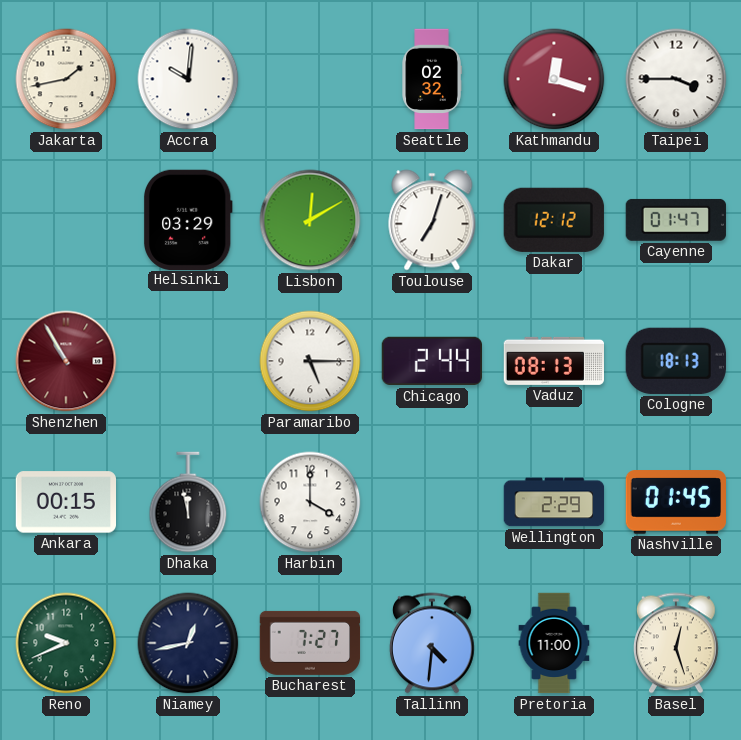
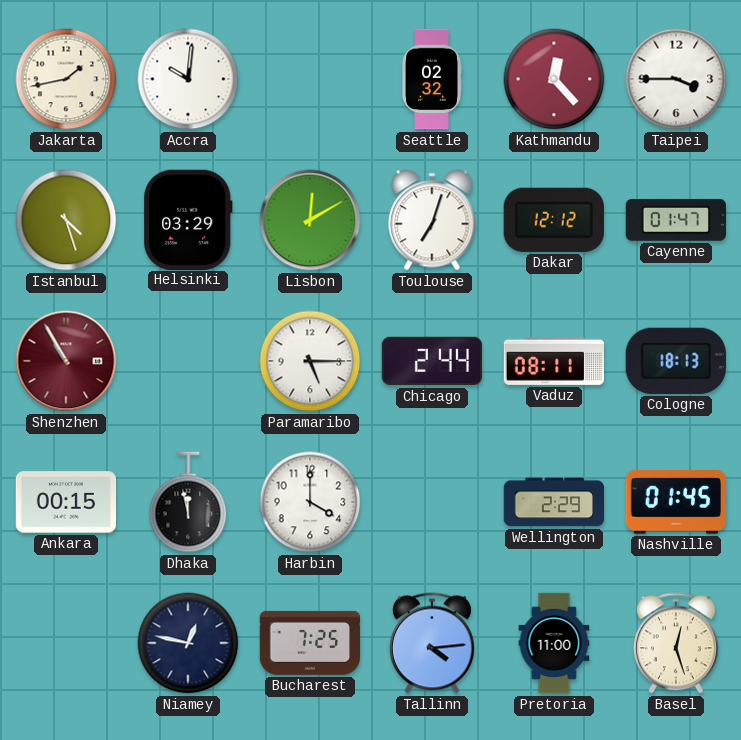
Kathmandu: 12:18 -> 12:23
Istanbul: none -> 4:27
Vaduz: 08:13 -> 08:11
Reno: 9:41 -> none
Niamey: 12:43 -> 12:47
Bucharest: 7:27 -> 7:25
Tallinn: 4:31 -> 4:14
